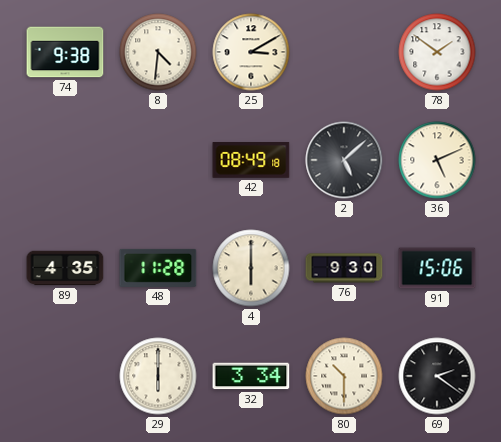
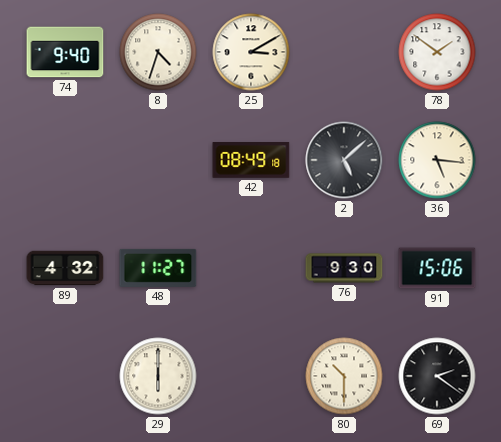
74: 9:38 -> 9:40
8: 4:31 -> 4:33
36: 5:11 -> 5:16
89: 4:35 -> 4:32
48: 11:28 -> 11:27
4: 6:00 -> none
32: 3:34 -> none
